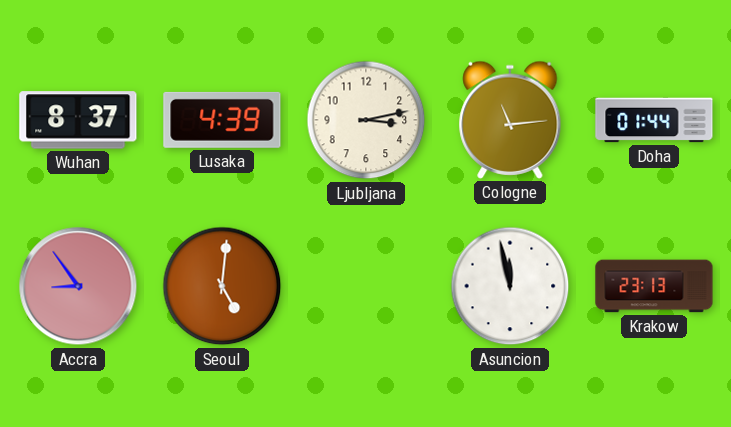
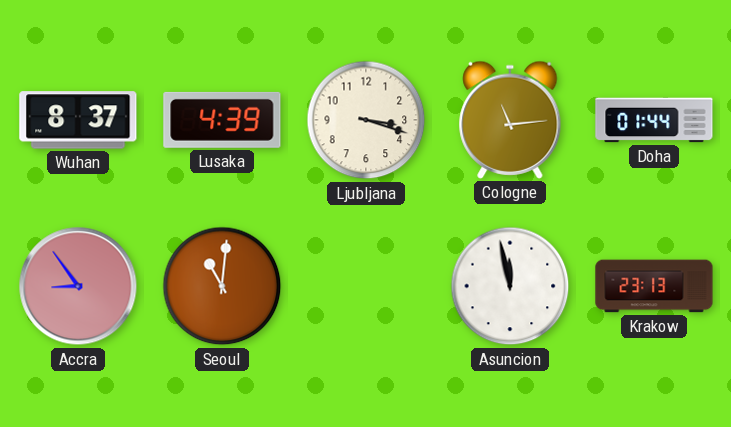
Ljubljana: 3:13 -> 3:18
Seoul: 5:01 -> 11:01
